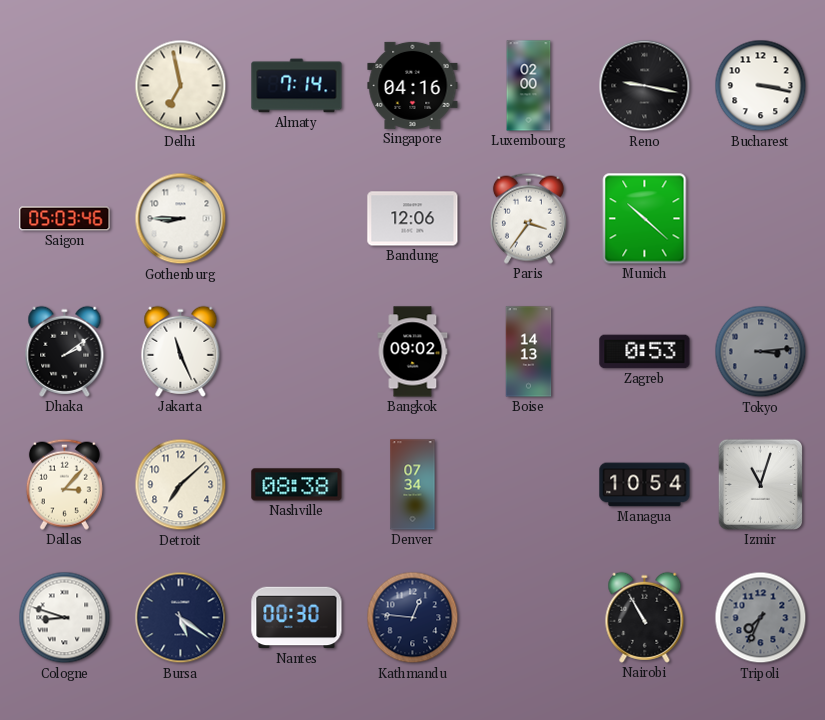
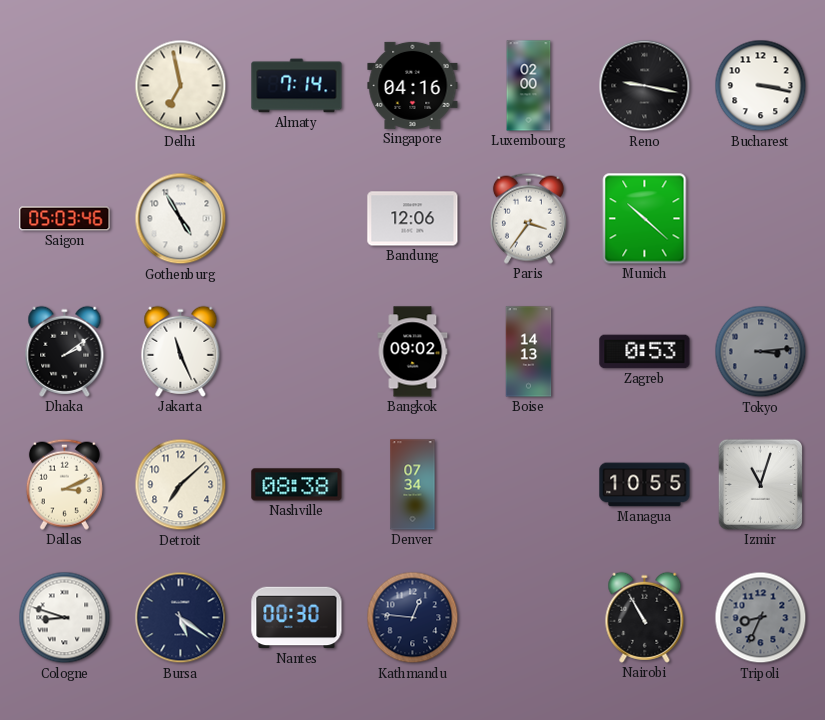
Gothenburg: 8:45 -> 4:55
Dallas: 3:07 -> 3:11
Managua: 10:54 -> 10:55
Tripoli: 7:34 -> 8:34
